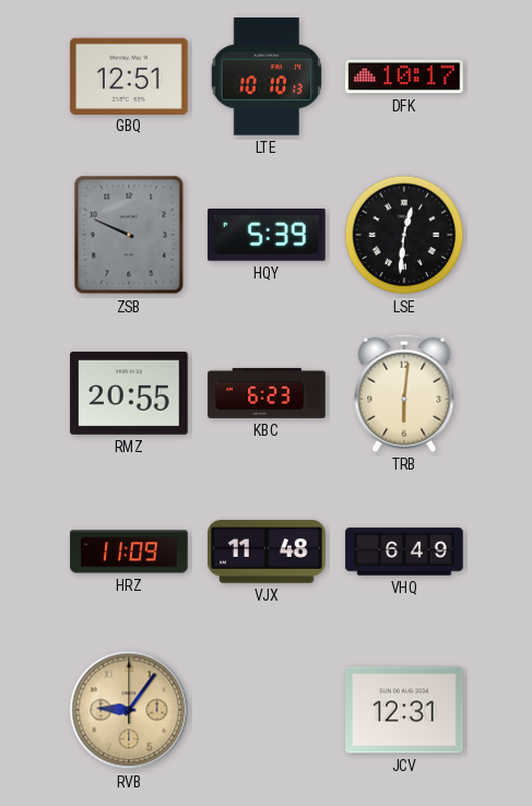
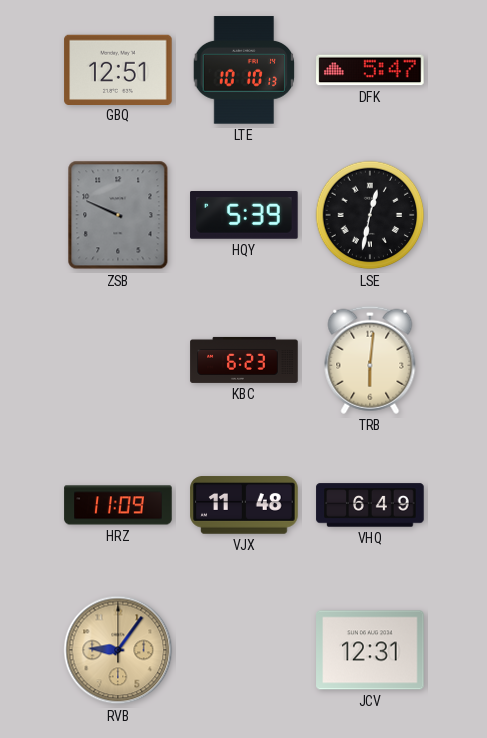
DFK: 10:17 -> 5:47
LSE: 12:31 -> 12:32
RMZ: 20:55 -> none
